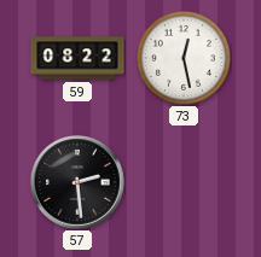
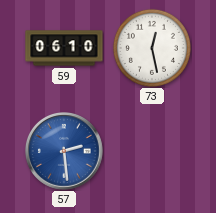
59: 08:22 -> 06:10
57 dial: black -> blue
